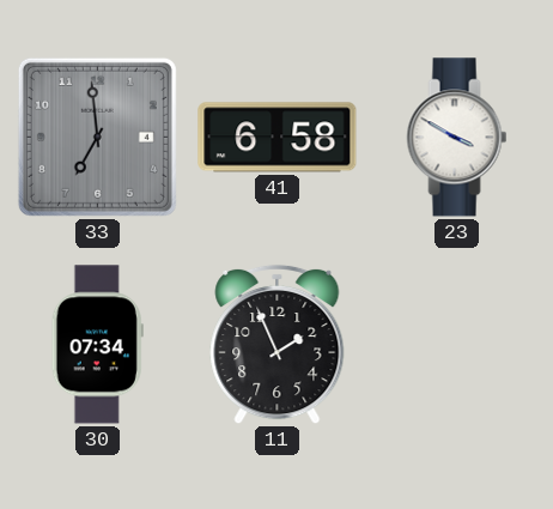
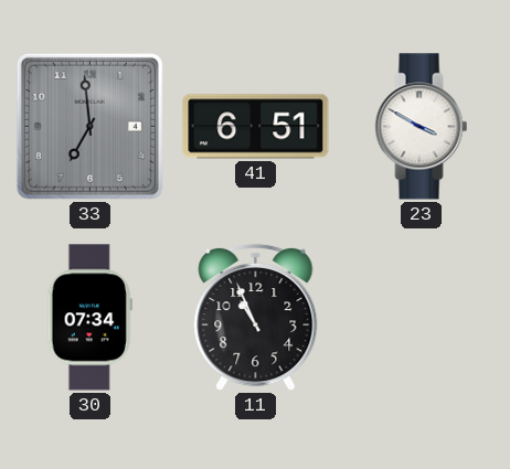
41: 6:58 -> 6:51
11: 1:56 -> 10:56
